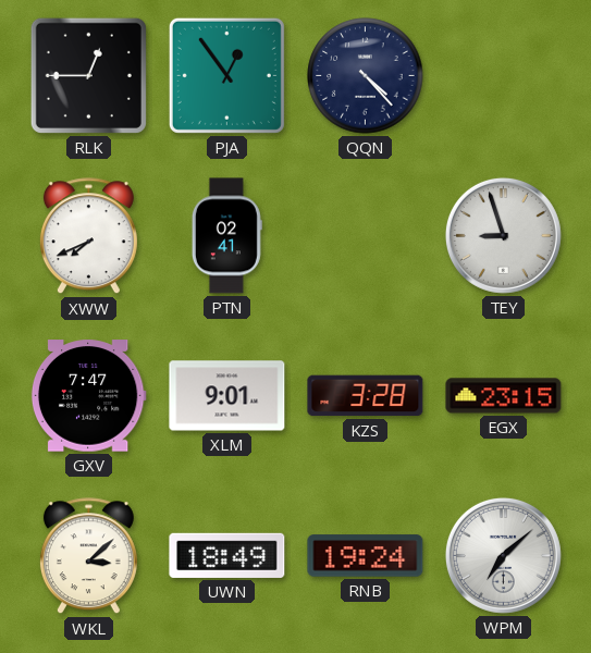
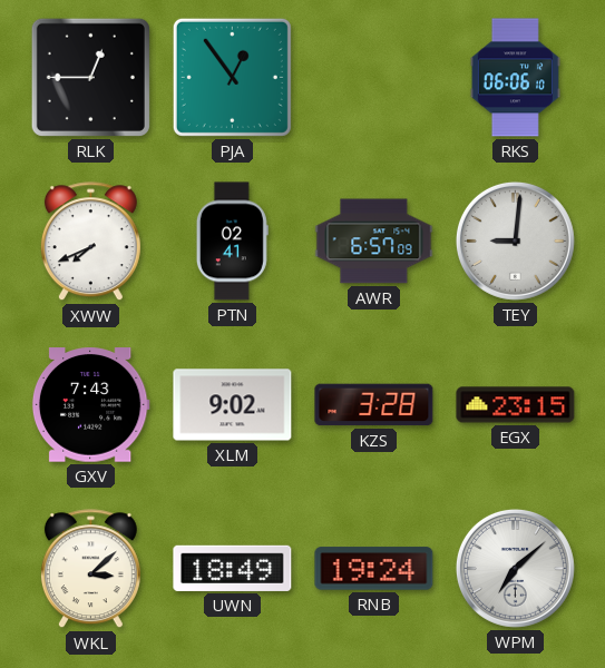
QQN: 4:23 -> none
RKS: none -> 06:06
AWR: none -> 6:57
TEY: 8:57 -> 9:01
GXV: 7:47 -> 7:43
XLM: 9:01 -> 9:02
